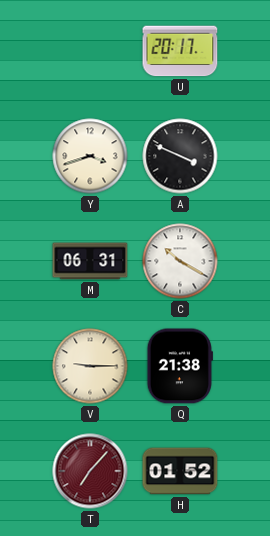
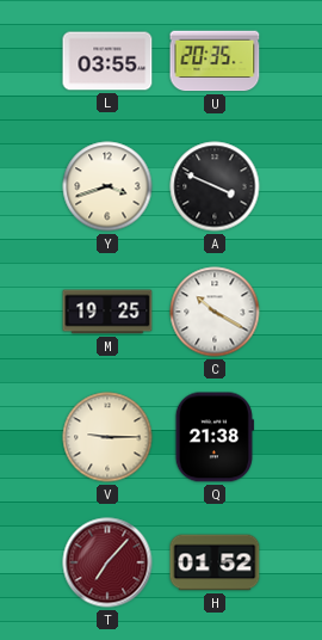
L: none -> 03:55
U: 20:17 -> 20:35
M: 06:31 -> 19:25
